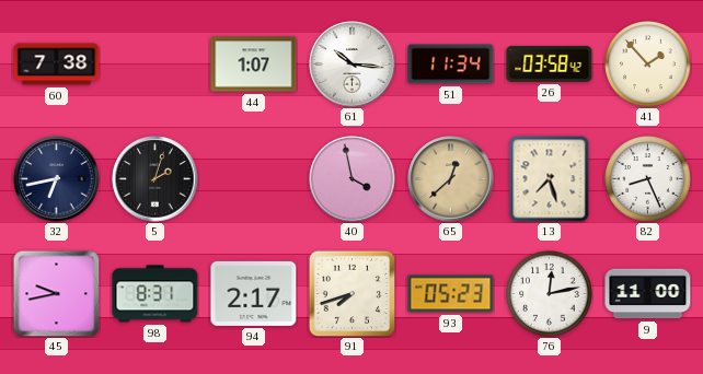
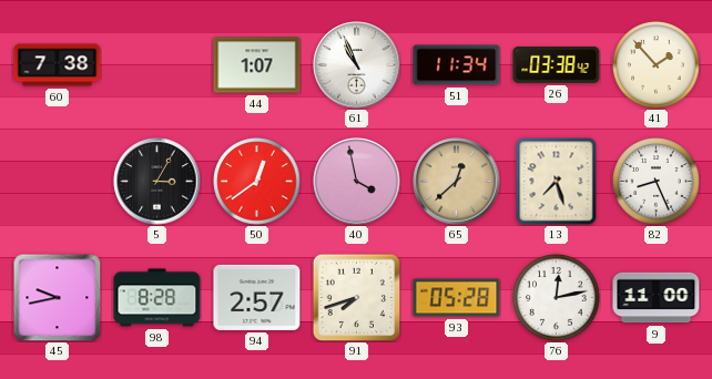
61: 10:16 -> 10:56
26: 03:58 -> 03:38
32: 6:43 -> none
5: 2:03 -> 3:05
50: none -> 12:39
98: 8:31 -> 8:28
94: 2:17 -> 2:57
93: 05:23 -> 05:28
